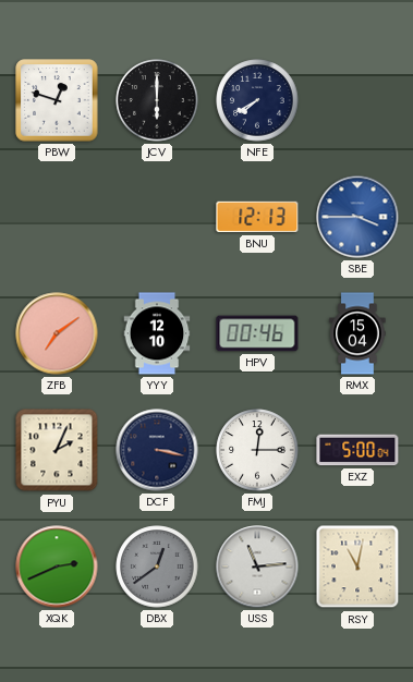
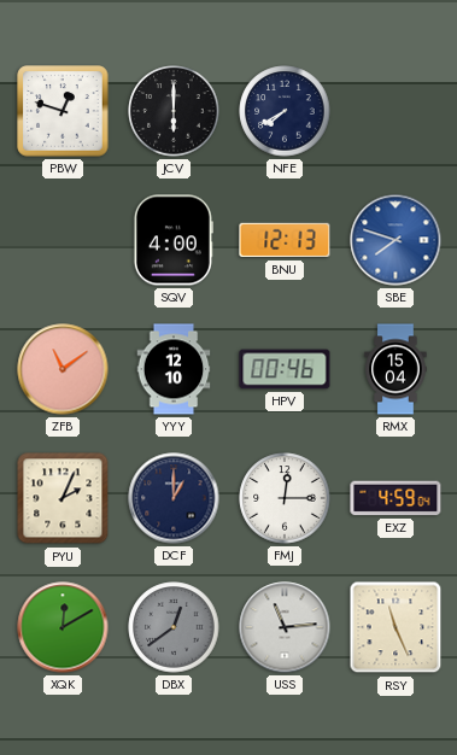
SQV: none -> 4:00
SBE: 3:45 -> 7:48
ZFB: 7:09 -> 11:09
DCF: 3:17 -> 1:00
EXZ: 5:00 -> 4:59
XQK: 2:41 -> 12:10
RSY: 11:02 -> 11:26
